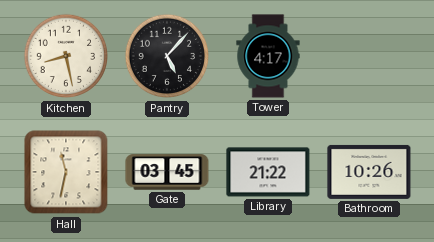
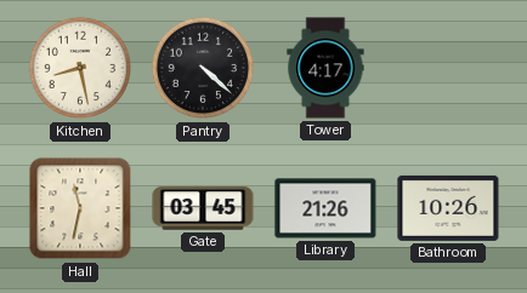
Pantry: 5:07 -> 4:22
Library: 21:22 -> 21:26
